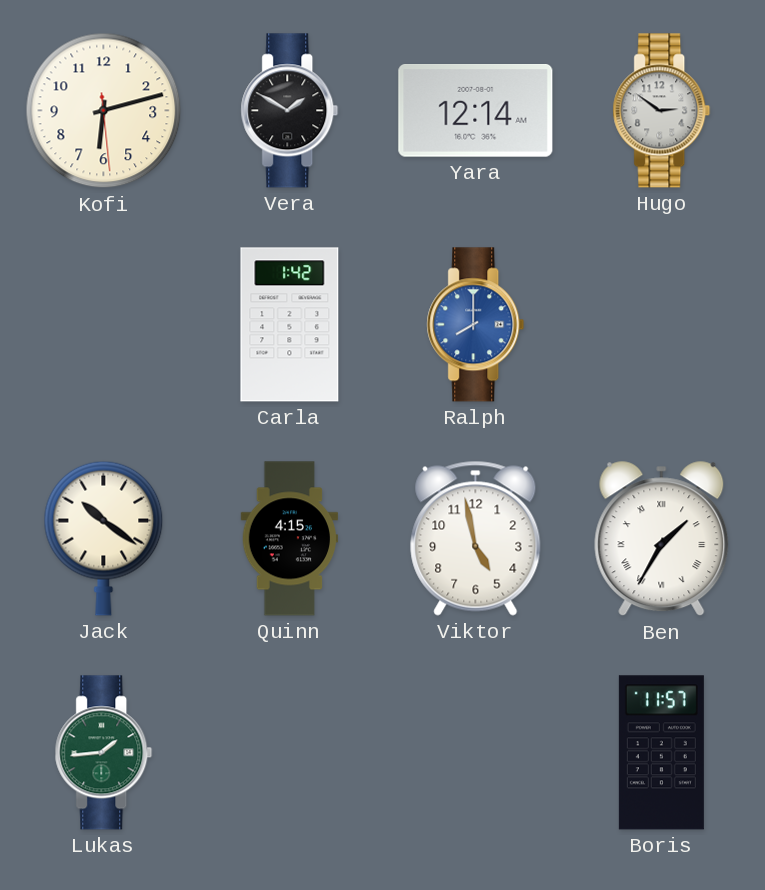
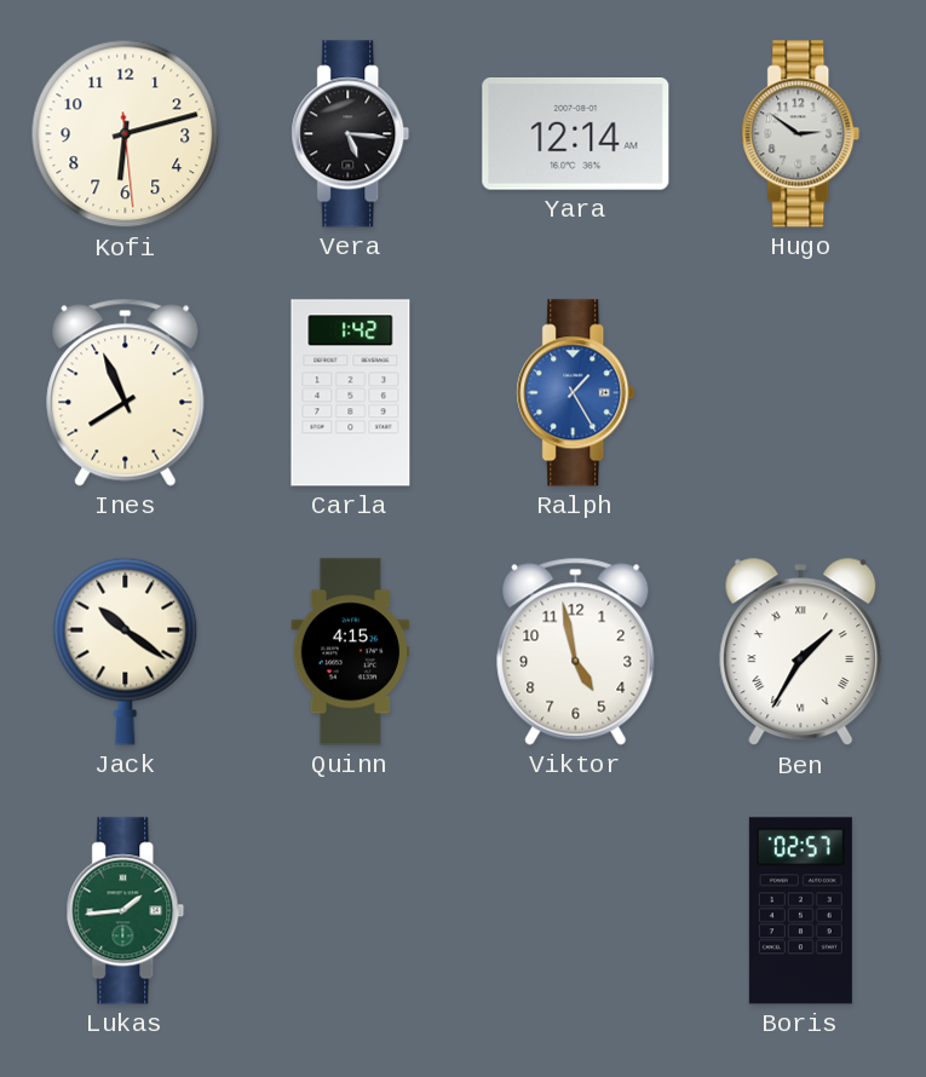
Vera: 1:50 -> 5:16
Ines: none -> 7:56
Ralph: 8:00 -> 1:25
Boris: 11:57 -> 02:57
